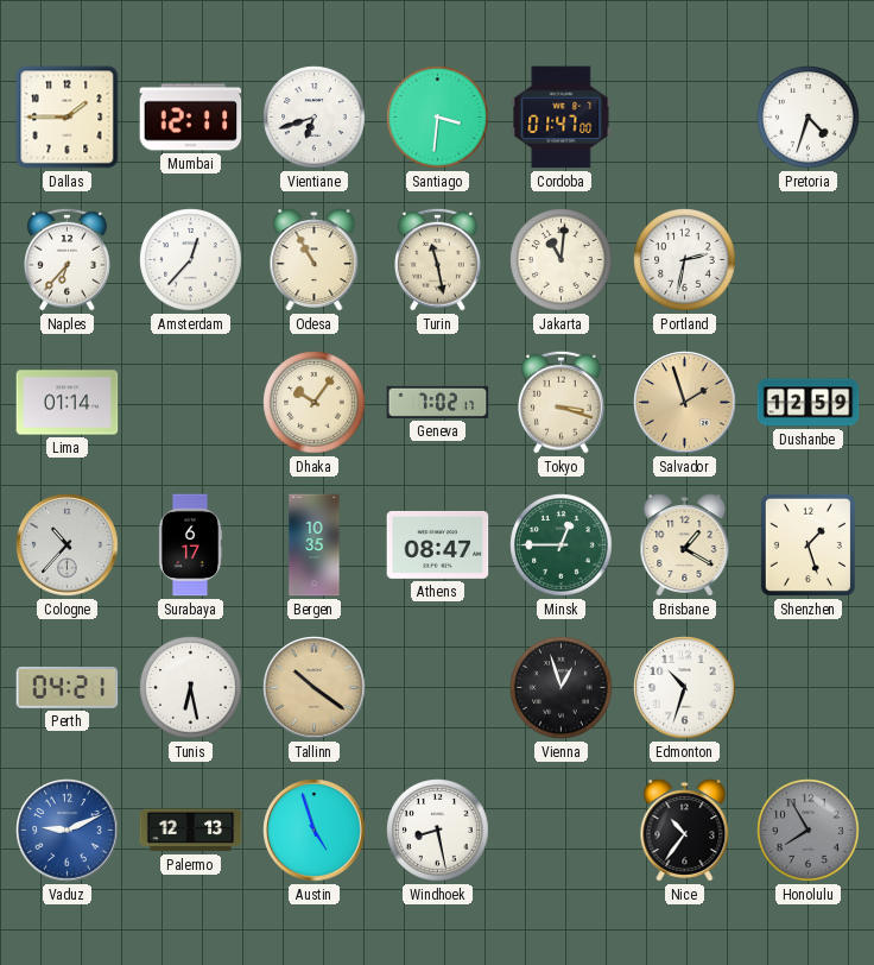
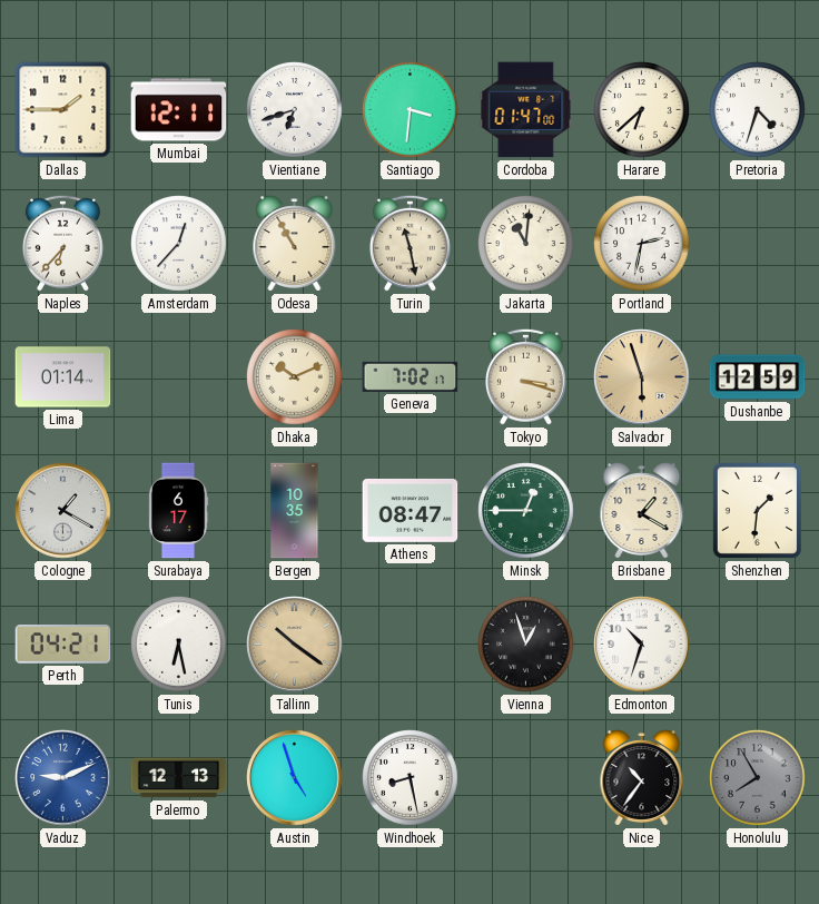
Harare: none -> 6:38
Dhaka: 10:06 -> 10:11
Salvador: 1:57 -> 5:57
Cologne: 10:37 -> 1:20
Shenzhen: 1:27 -> 1:31
